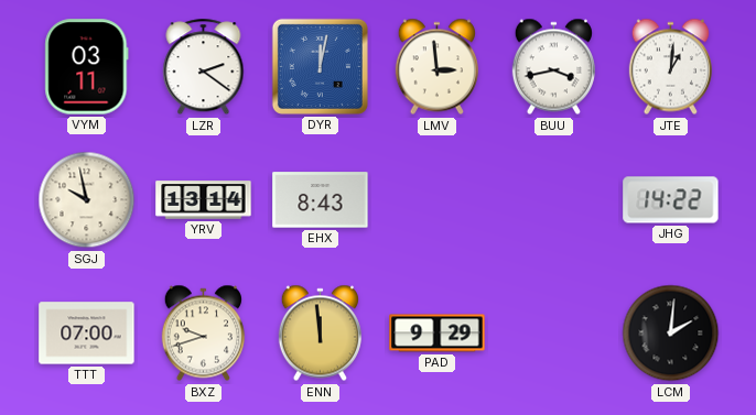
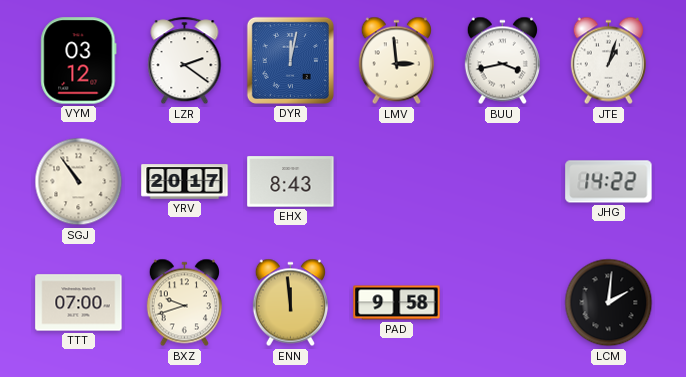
VYM: 03:11 -> 03:12
JTE: 1:01 -> 1:03
SGJ: 9:58 -> 10:54
YRV: 13:14 -> 20:17
PAD: 9:29 -> 9:58
